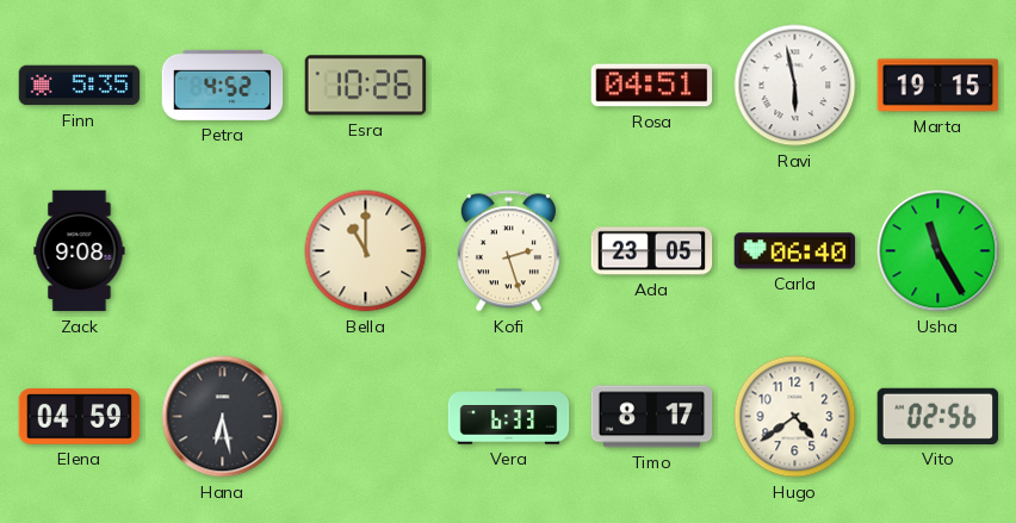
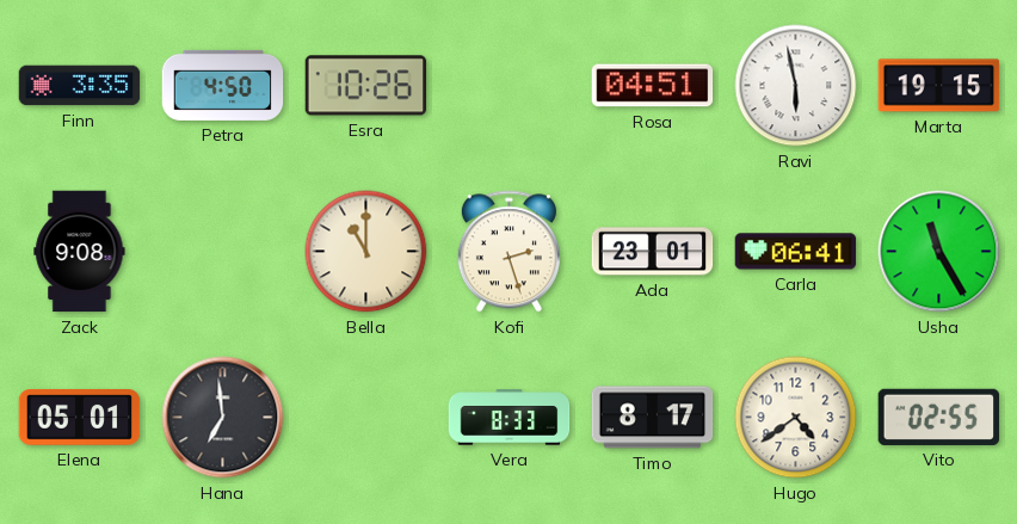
Finn: 5:35 -> 3:35
Petra: 4:52 -> 4:50
Ada: 23:05 -> 23:01
Carla: 06:40 -> 06:41
Elena: 04:59 -> 05:01
Hana: 6:28 -> 6:59
Vera: 6:33 -> 8:33
Vito: 02:56 -> 02:55
